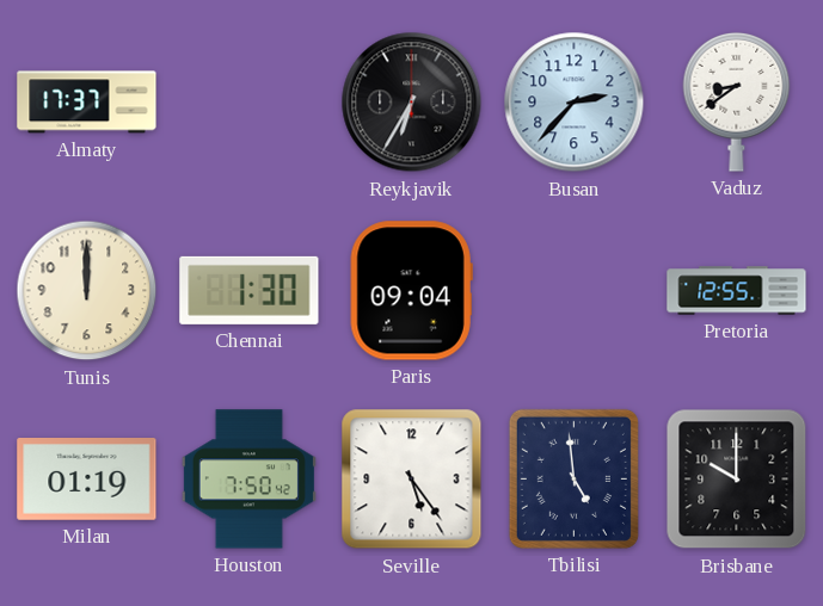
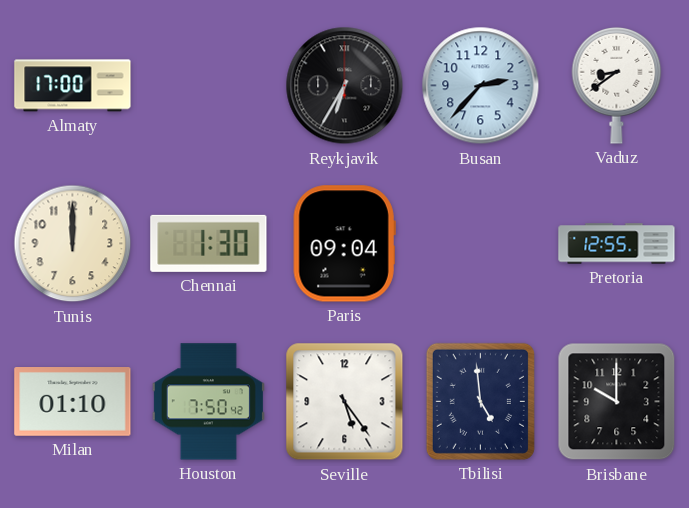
Almaty: 17:37 -> 17:00
Milan: 01:19 -> 01:10
